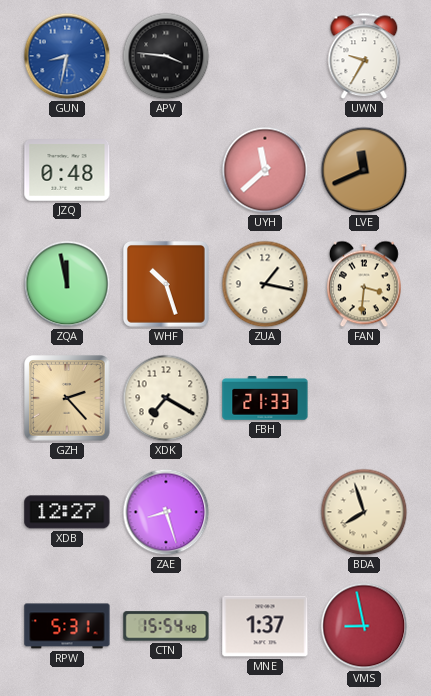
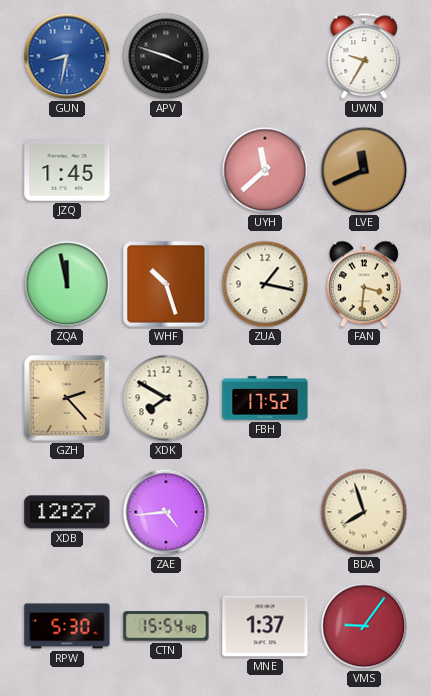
APV: 3:46 -> 3:48
JZQ: 0:48 -> 1:45
XDK: 7:20 -> 7:50
FBH: 21:33 -> 17:52
ZAE: 8:27 -> 4:44
RPW: 5:31 -> 5:30
VMS: 8:58 -> 9:06
